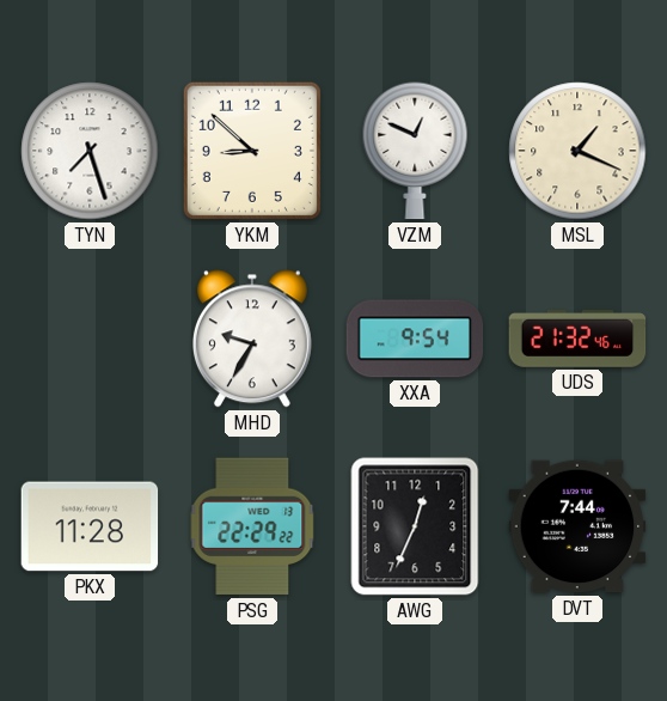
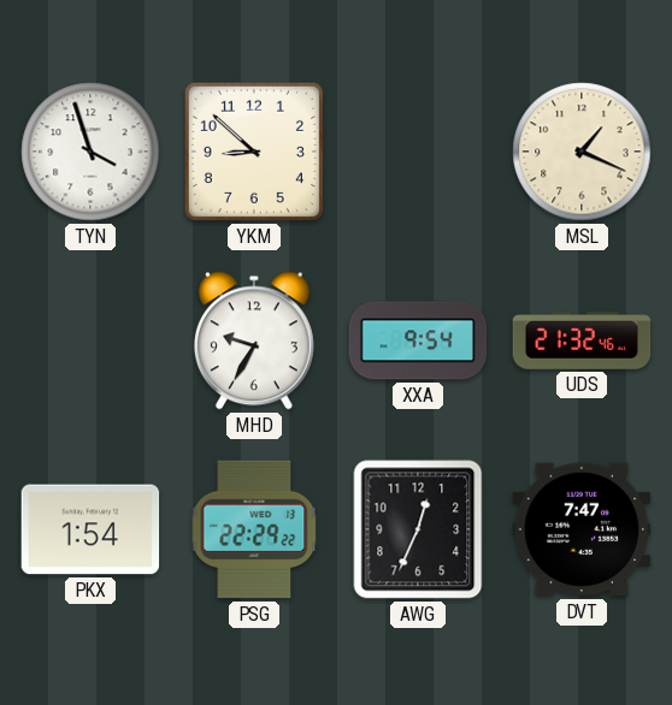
TYN: 7:27 -> 3:57
VZM: 12:49 -> none
PKX: 11:28 -> 1:54
DVT: 7:44 -> 7:47
